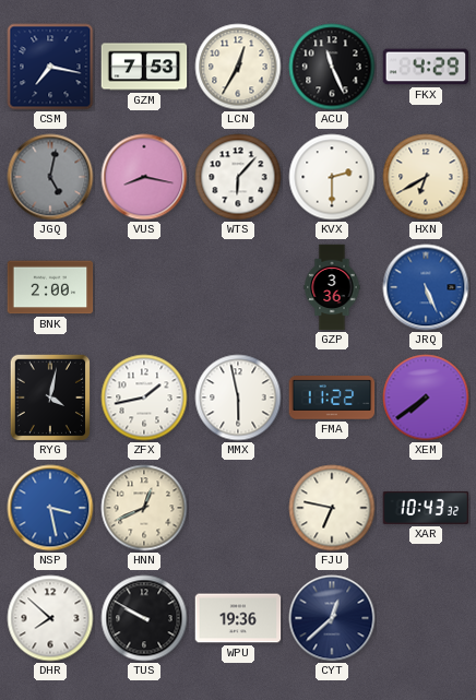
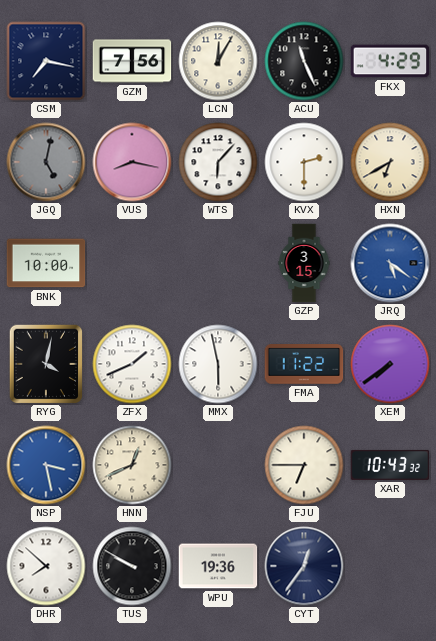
GZM: 7:53 -> 7:56
LCN: 12:35 -> 12:05
BNK: 2:00 -> 10:00
GZP: 3:36 -> 3:15
JRQ: 5:26 -> 5:21
ZFX: 1:43 -> 1:41
FJU: 6:47 -> 6:45
CYT: 12:38 -> 12:36
